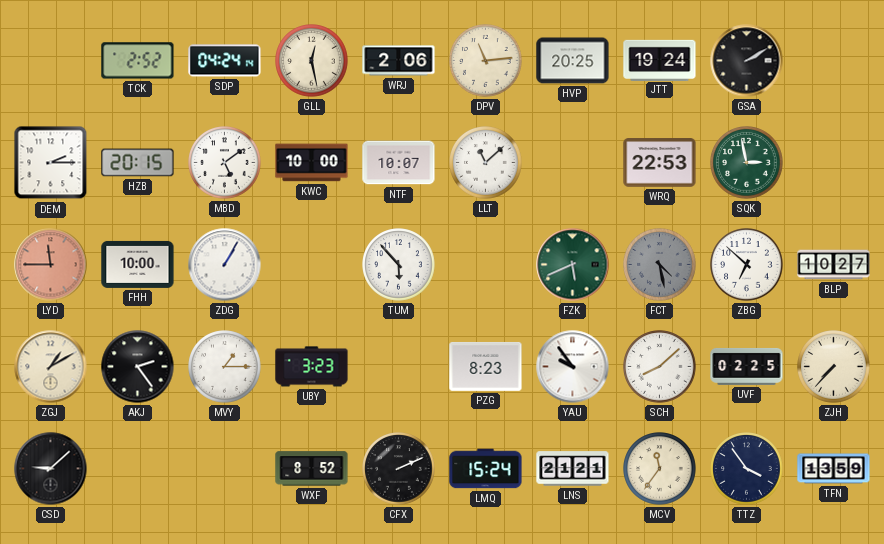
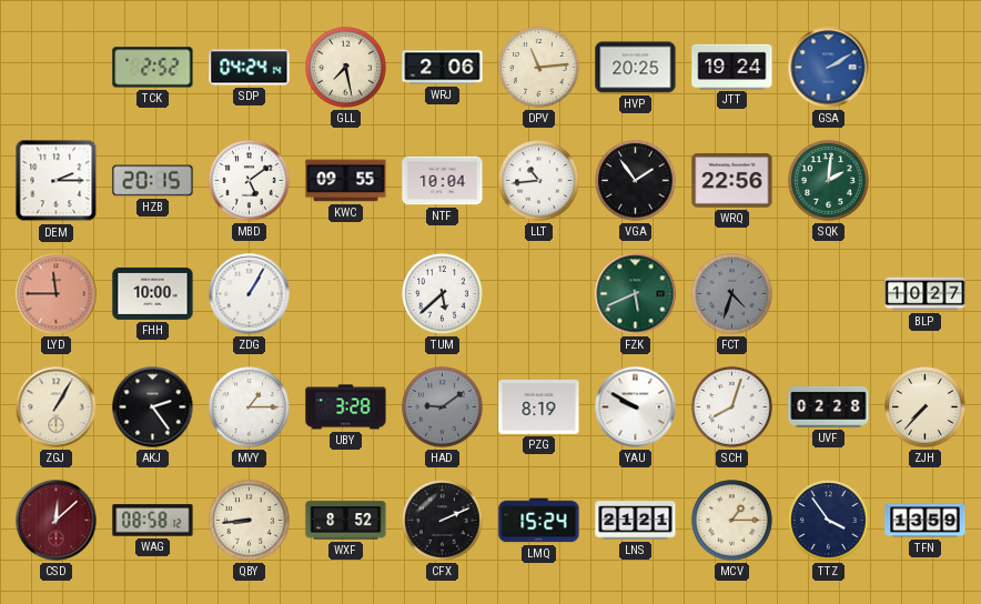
GLL: 12:28 -> 7:28
GSA dial: black -> blue
KWC: 10:00 -> 09:55
NTF: 10:07 -> 10:04
LLT: 11:08 -> 10:44
VGA: none -> 1:54
WRQ: 22:53 -> 22:56
SQK: 2:58 -> 2:01
TUM: 5:53 -> 5:38
FCT: 4:28 -> 4:33
ZBG: 6:52 -> none
ZGJ: 1:10 -> 1:05
UBY: 3:23 -> 3:28
HAD: none -> 9:09
PZG: 8:23 -> 8:19
YAU: 9:54 -> 9:50
SCH: 8:08 -> 8:03
UVF: 02:25 -> 02:28
CSD: 9:08 -> 12:08
CSD dial: black -> burgundy
WAG: none -> 08:58
QBY: none -> 8:44
MCV: 11:36 -> 1:15
